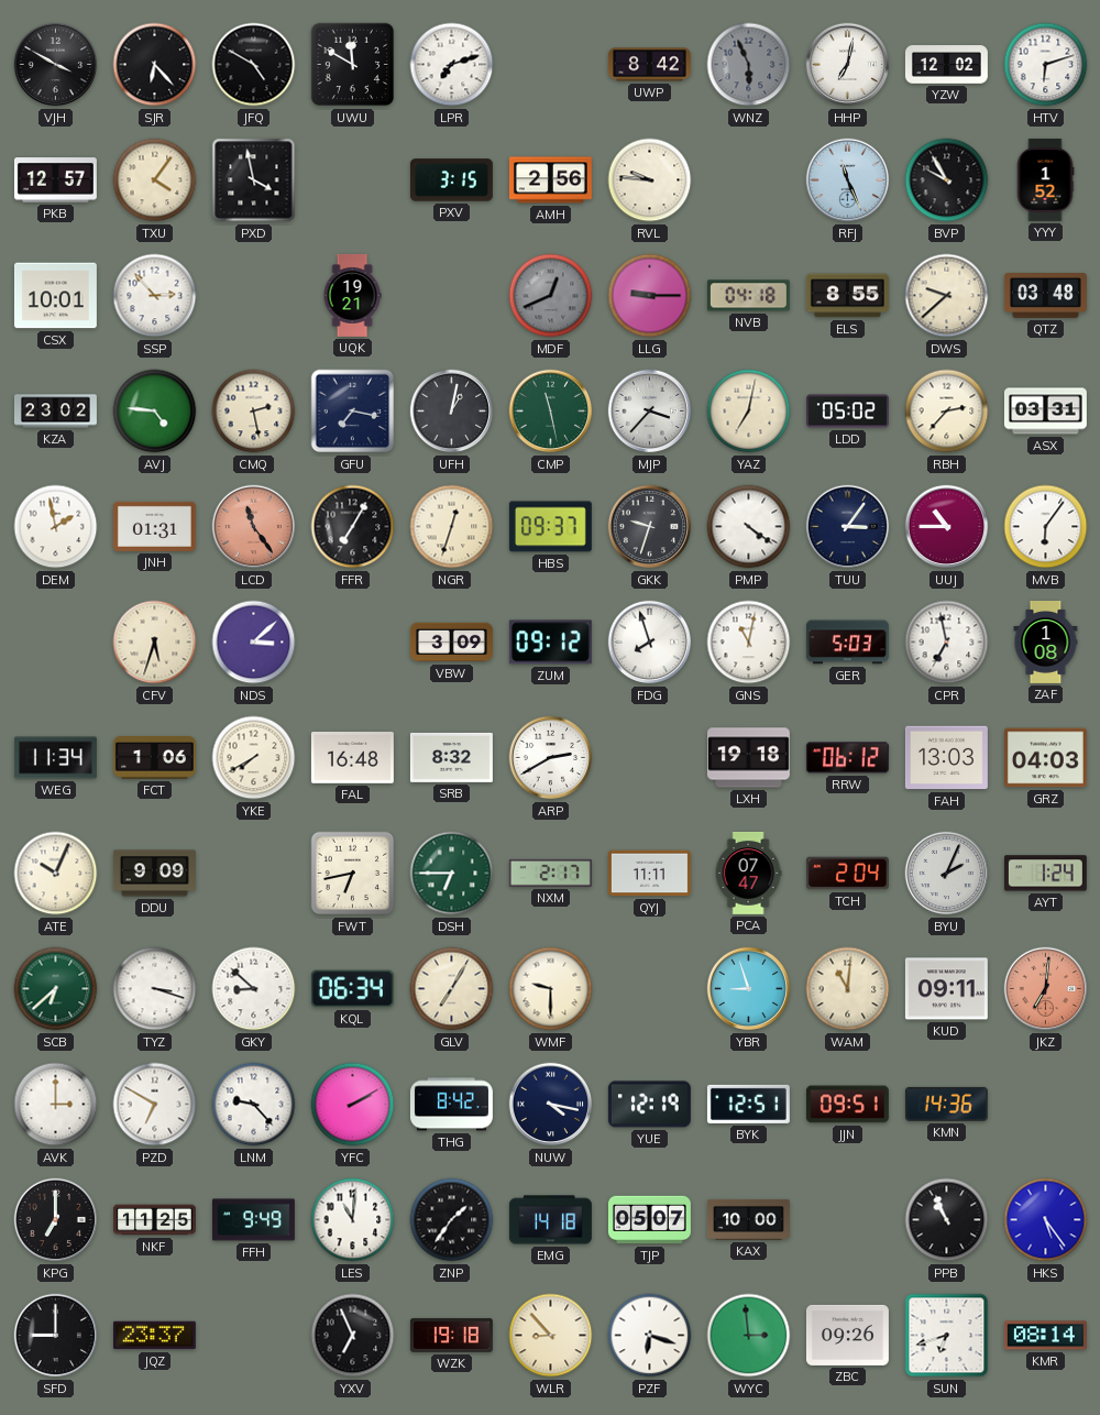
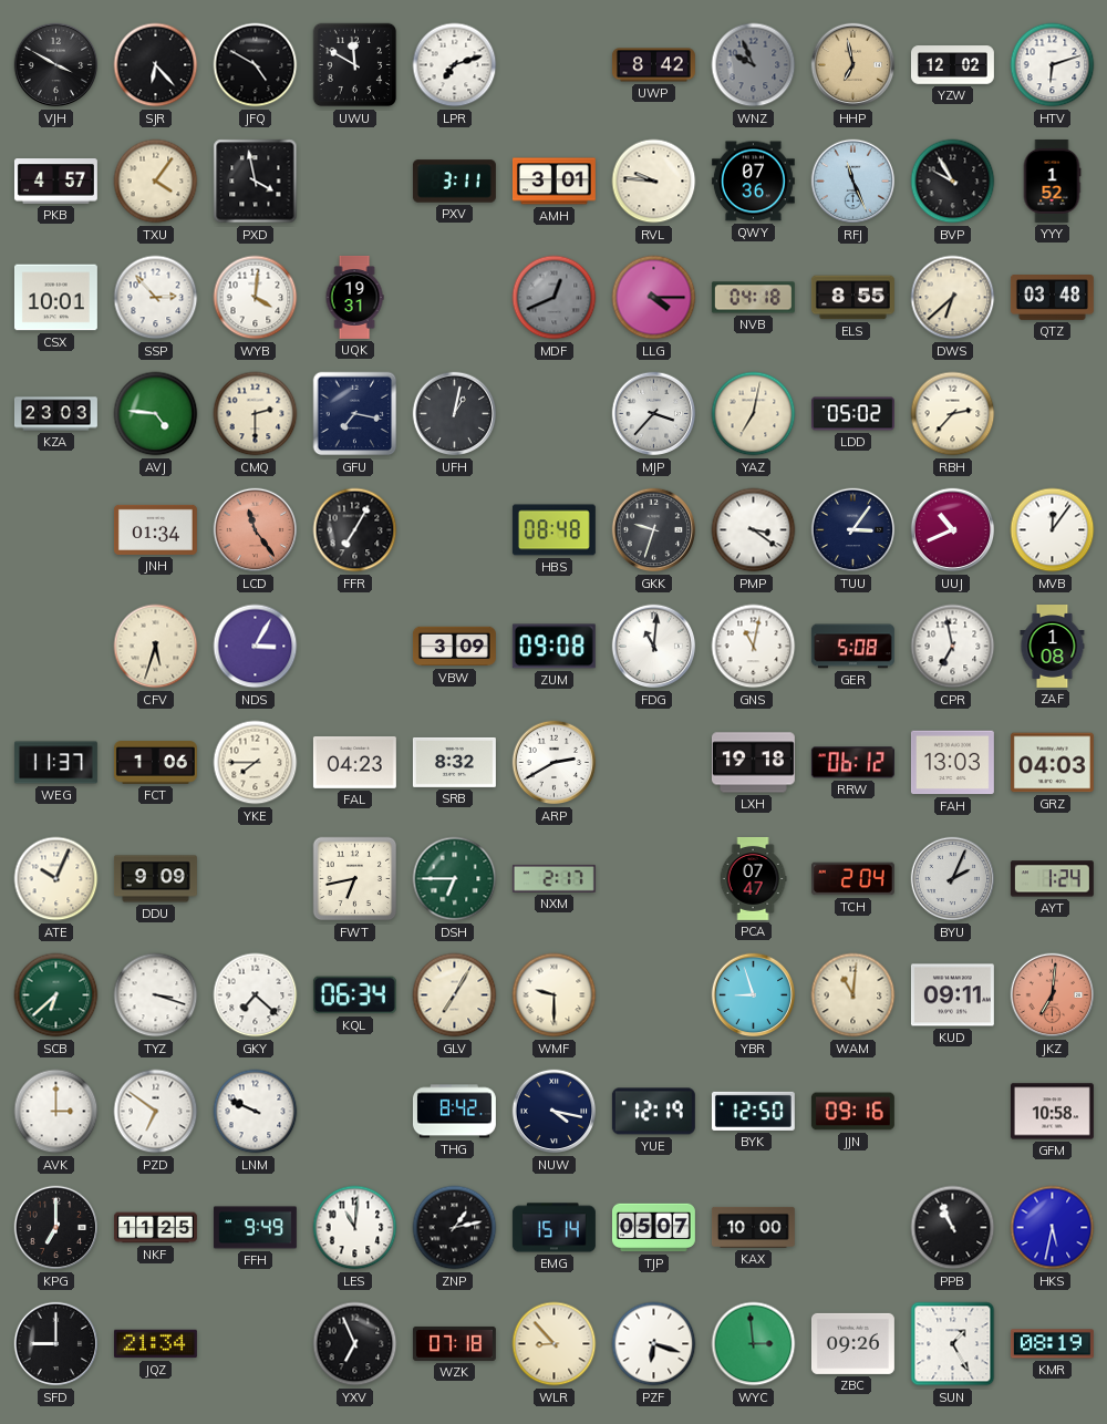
WNZ: 5:56 -> 9:56
HHP: 7:02 -> 6:58
HHP dial: white -> champagne
PKB: 12:57 -> 4:57
PXV: 3:15 -> 3:11
AMH: 2:56 -> 3:01
QWY: none -> 07:36
WYB: none -> 4:01
UQK: 19:21 -> 19:31
LLG: 9:15 -> 4:15
DWS: 9:38 -> 6:38
KZA: 23:02 -> 23:03
CMQ: 2:28 -> 2:30
CMP: 11:28 -> none
ASX: 03:31 -> none
DEM: 1:58 -> none
JNH: 01:31 -> 01:34
NGR: 12:33 -> none
HBS: 09:37 -> 08:48
PMP: 4:21 -> 3:21
UUJ: 10:45 -> 10:41
MVB: 6:06 -> 12:06
NDS: 3:08 -> 3:05
ZUM: 09:12 -> 09:08
FDG: 7:57 -> 11:01
GER: 5:03 -> 5:08
WEG: 11:34 -> 11:37
YKE: 7:40 -> 7:45
FAL: 16:48 -> 04:23
QYJ: 11:11 -> none
GKY: 8:52 -> 7:22
PZD: 6:50 -> 6:51
LNM: 9:23 -> 9:49
YFC: 2:10 -> none
BYK: 12:51 -> 12:50
JJN: 09:51 -> 09:16
KMN: 14:36 -> none
GFM: none -> 10:58
ZNP: 1:36 -> 1:13
EMG: 14:18 -> 15:14
HKS: 5:24 -> 5:32
JQZ: 23:37 -> 21:34
WZK: 19:18 -> 07:18
SUN: 6:42 -> 1:25
KMR: 08:14 -> 08:19
